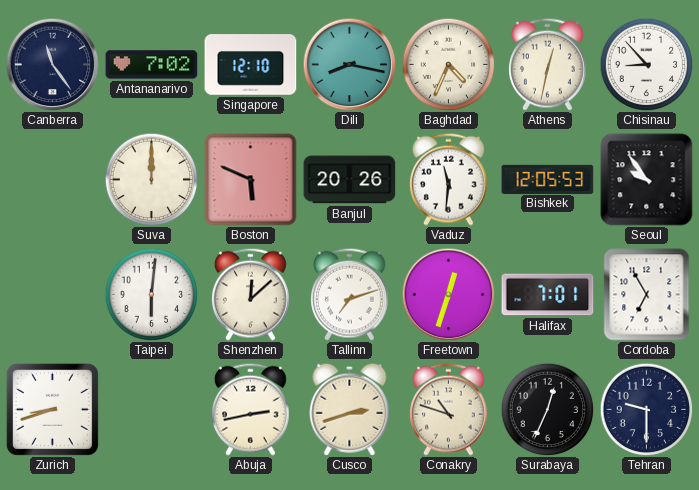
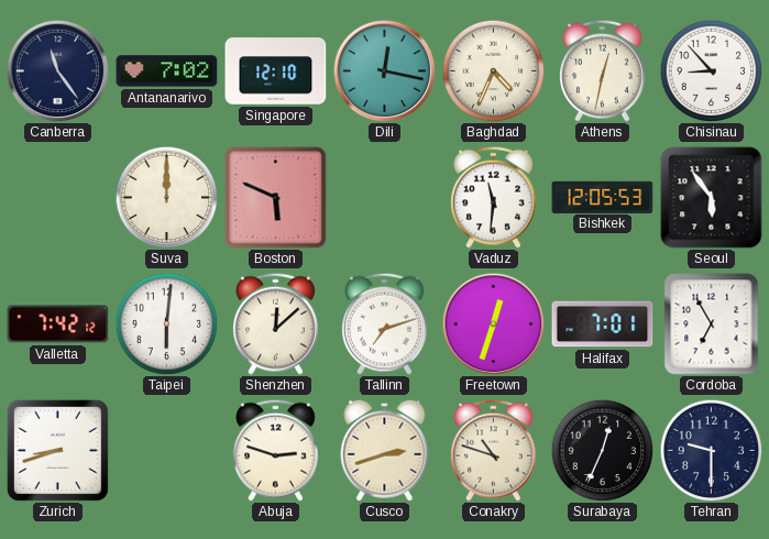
Dili: 8:17 -> 12:17
Banjul: 20:26 -> none
Seoul: 9:54 -> 5:54
Valletta: none -> 7:42
Abuja: 2:43 -> 2:48
